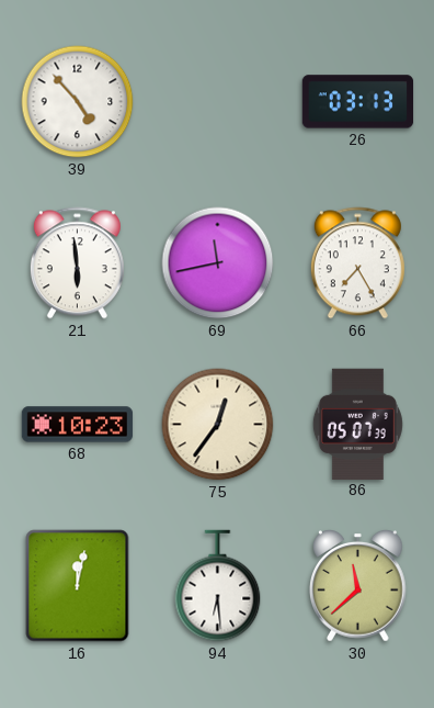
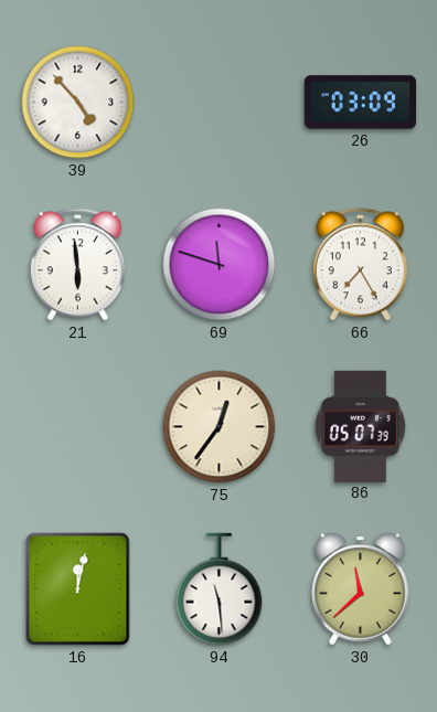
26: 03:13 -> 03:09
69: 11:43 -> 11:48
68: 10:23 -> none
94: 6:29 -> 11:29
